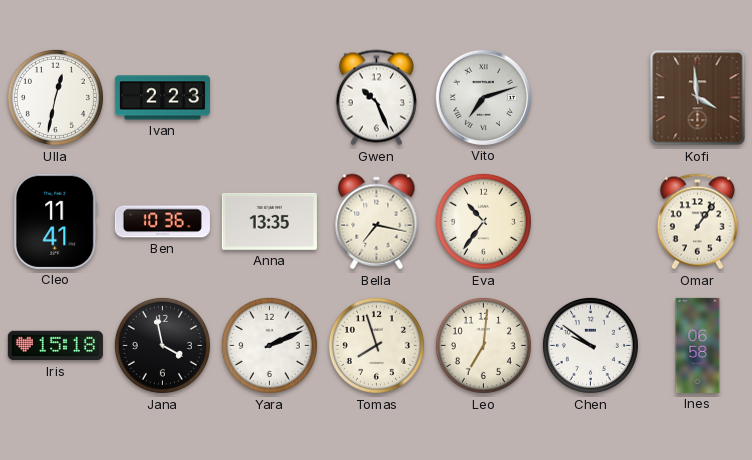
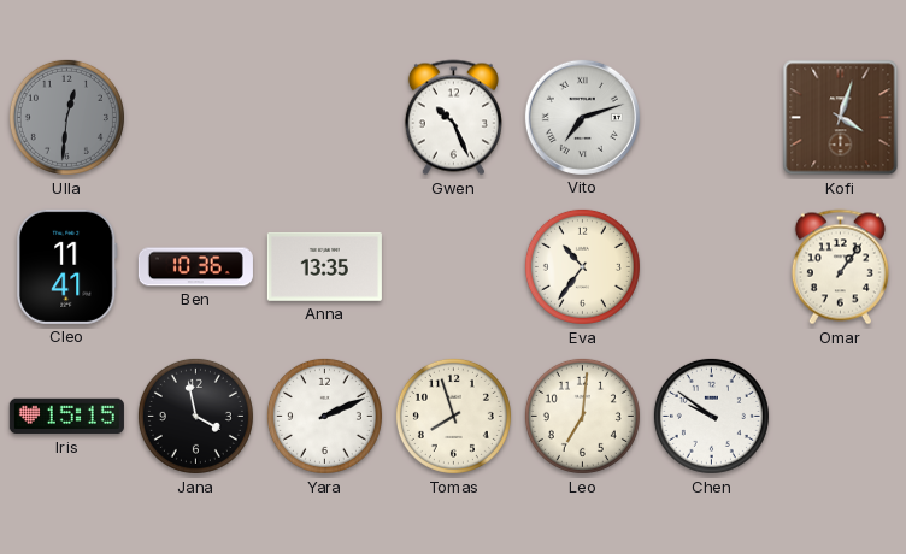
Ulla: 12:32 -> 12:31
Ulla dial: white -> grey
Ivan: 2:23 -> none
Kofi: 3:59 -> 4:03
Bella: 7:17 -> none
Iris: 15:18 -> 15:15
Ines: 06:58 -> none
